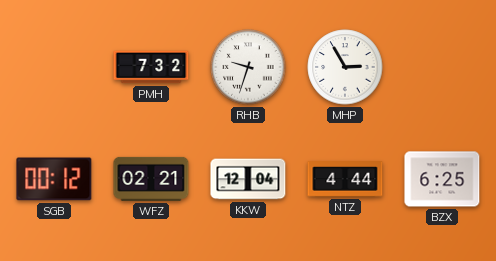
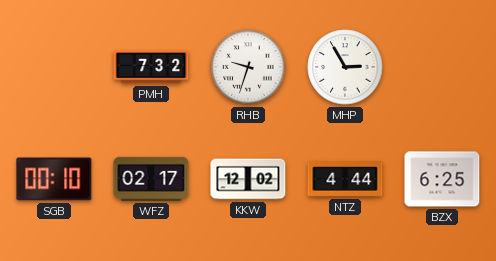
SGB: 00:12 -> 00:10
WFZ: 02:21 -> 02:17
KKW: 12:04 -> 12:02
